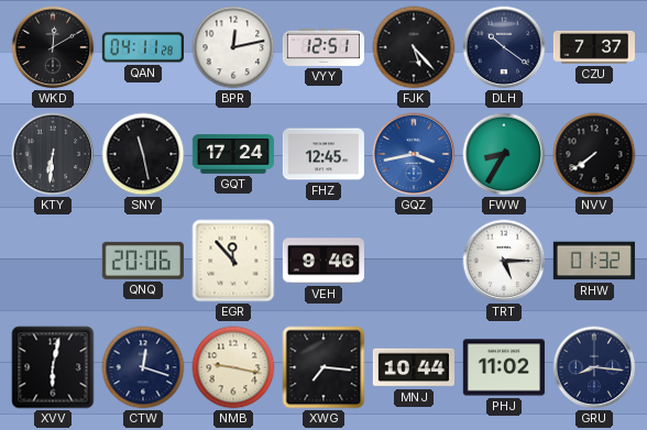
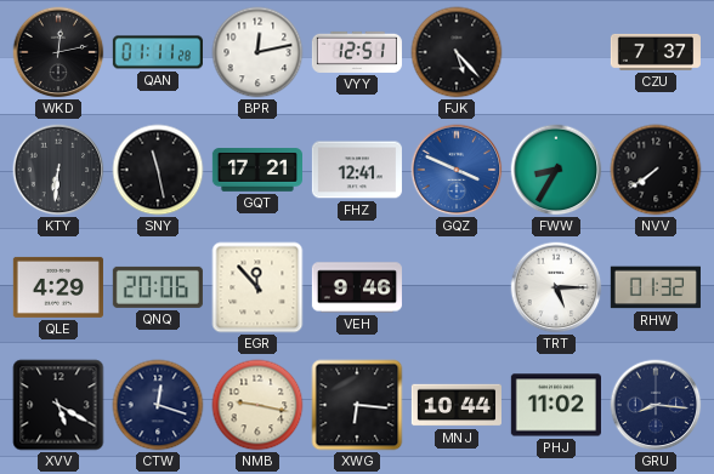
WKD: 12:10 -> 12:13
QAN: 04:11 -> 01:11
DLH: 10:21 -> none
GQT: 17:24 -> 17:21
FHZ: 12:45 -> 12:41
GQZ: 3:43 -> 3:49
QLE: none -> 4:29
XVV: 6:02 -> 5:20
XWG: 7:16 -> 6:16
